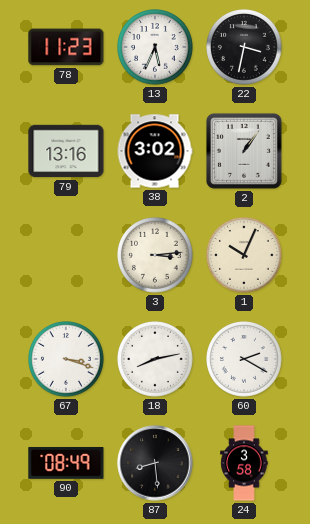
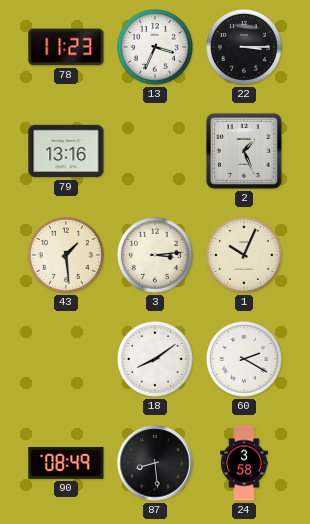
13: 5:34 -> 3:34
22: 3:32 -> 3:15
38: 3:02 -> none
2: 1:06 -> 1:26
43: none -> 1:29
67: 3:18 -> none
18: 8:13 -> 8:09
